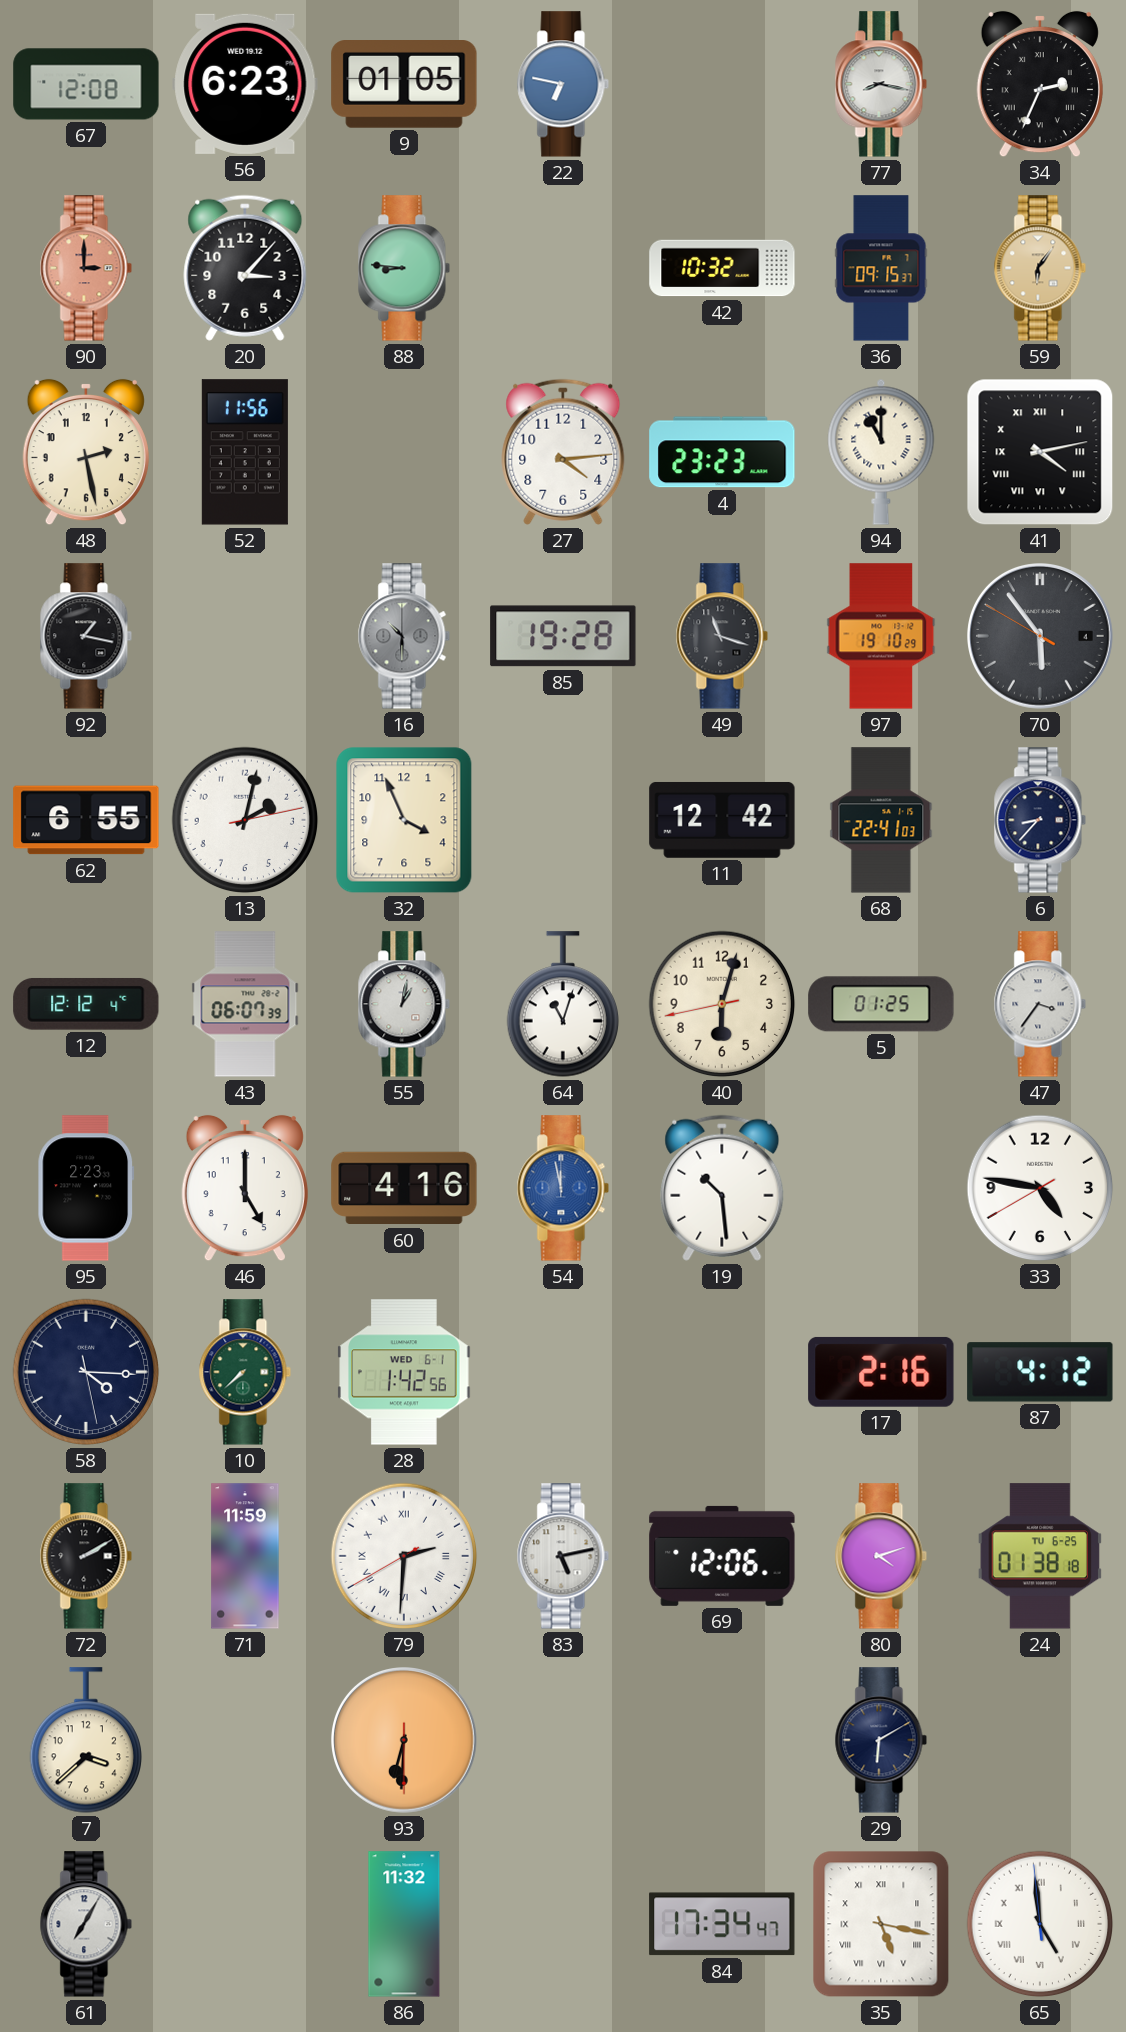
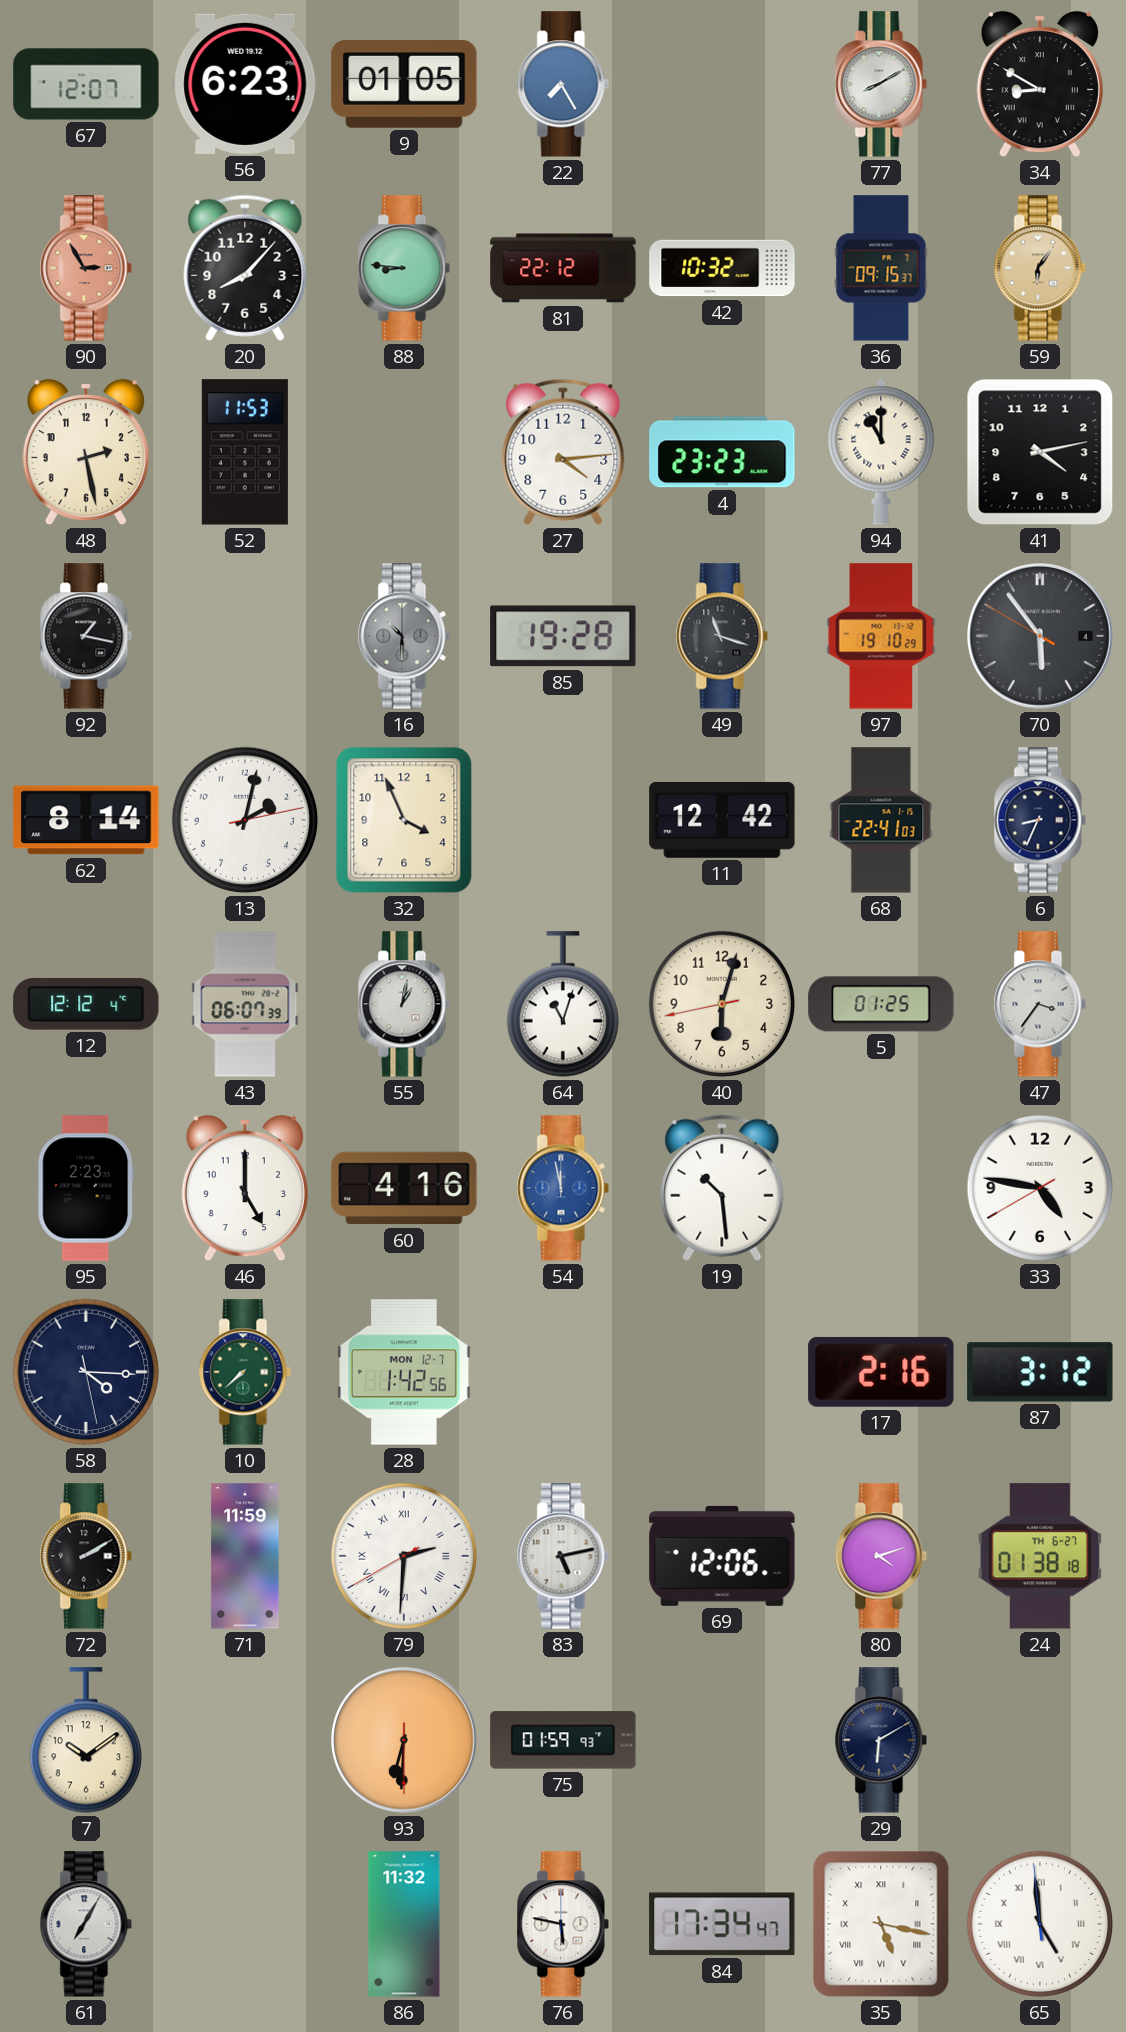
67: 12:08 -> 12:07
22: 6:47 -> 7:25
77: 8:17 -> 8:10
34: 2:34 -> 8:50
90: 3:00 -> 2:55
20: 3:07 -> 8:07
81: none -> 22:12
52: 11:56 -> 11:53
41 numerals: Roman -> Arabic
62: 6:55 -> 8:14
6: 8:37 -> 8:34
28 date: WED 6-1 -> MON 12-7
87: 4:12 -> 3:12
24 date: TU 6-25 -> TH 6-27
7: 3:38 -> 10:09
75: none -> 01:59
76: none -> 5:47
